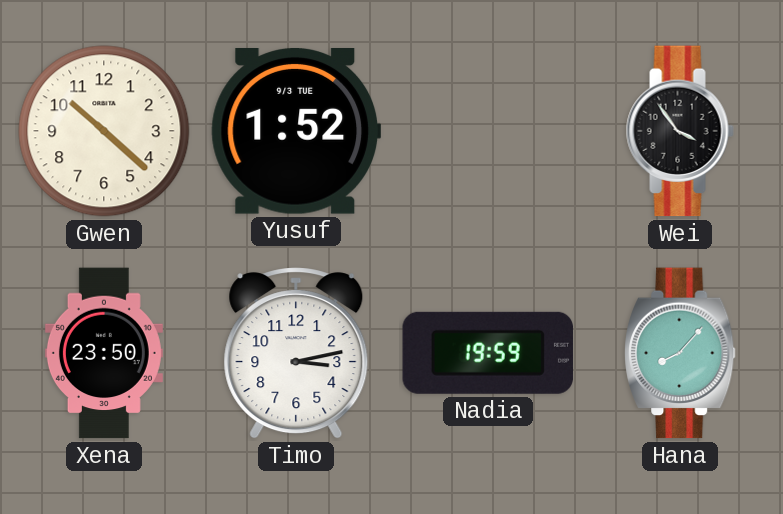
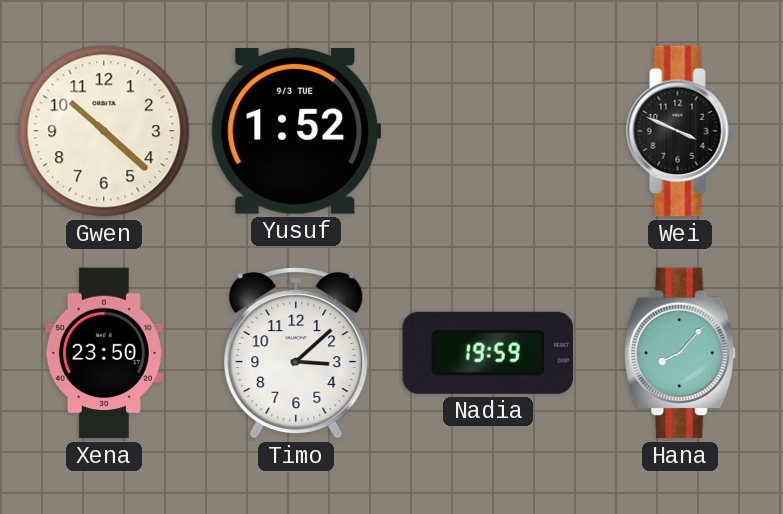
Wei: 3:54 -> 3:49
Timo: 3:13 -> 3:08
